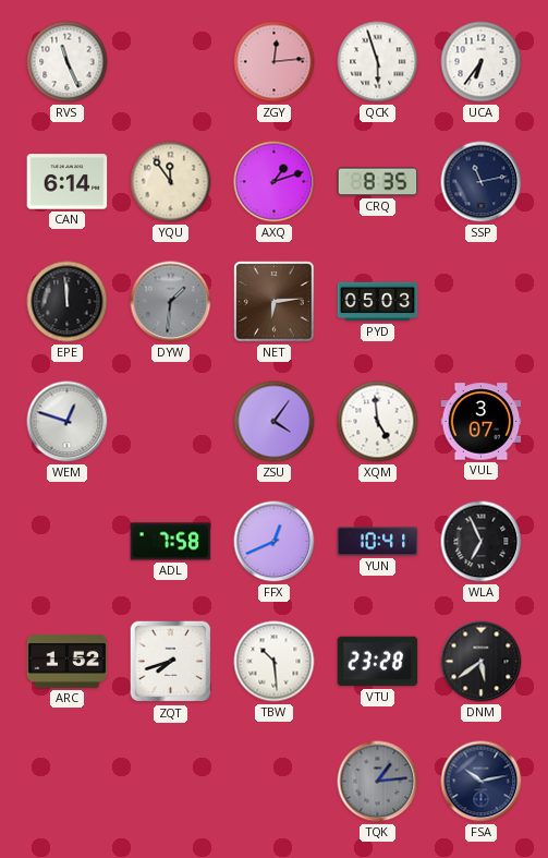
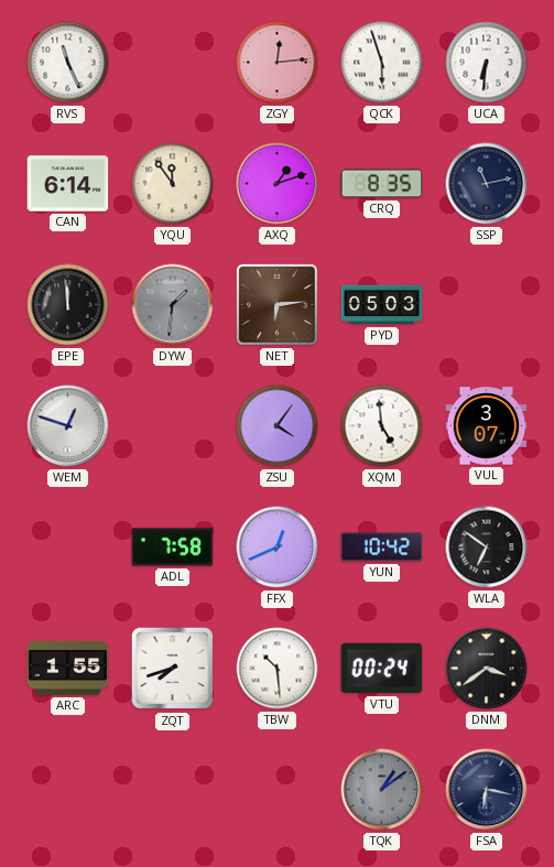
UCA: 6:36 -> 6:31
YUN: 10:41 -> 10:42
WLA: 6:56 -> 6:51
ARC: 1:52 -> 1:55
VTU: 23:28 -> 00:24
DNM: 5:39 -> 3:39
TQK: 1:14 -> 1:09
FSA: 10:13 -> 6:17
